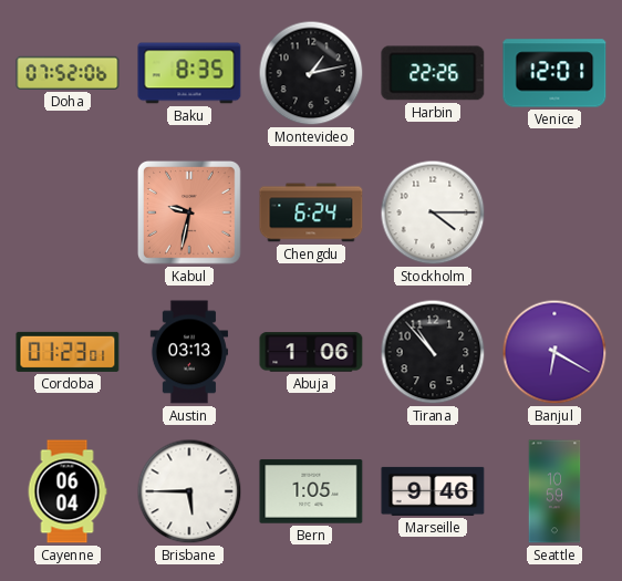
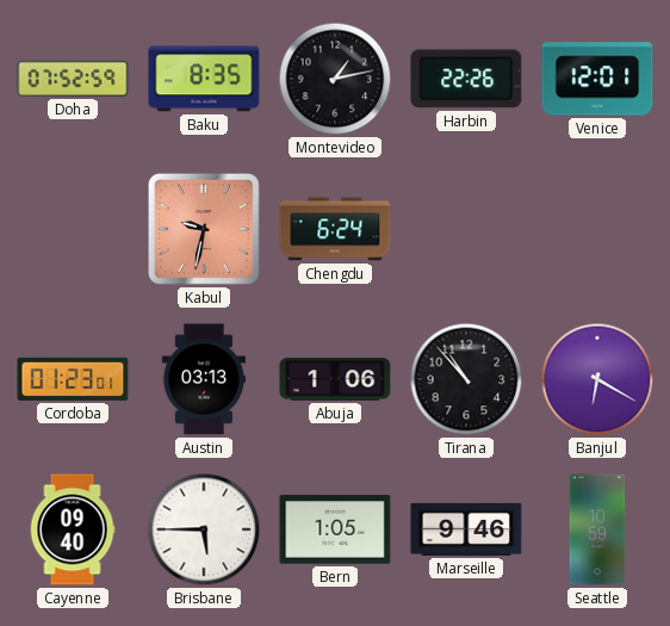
Doha: 07:52:06 -> 07:52:59
Stockholm: 4:15 -> none
Cayenne: 06:04 -> 09:40
